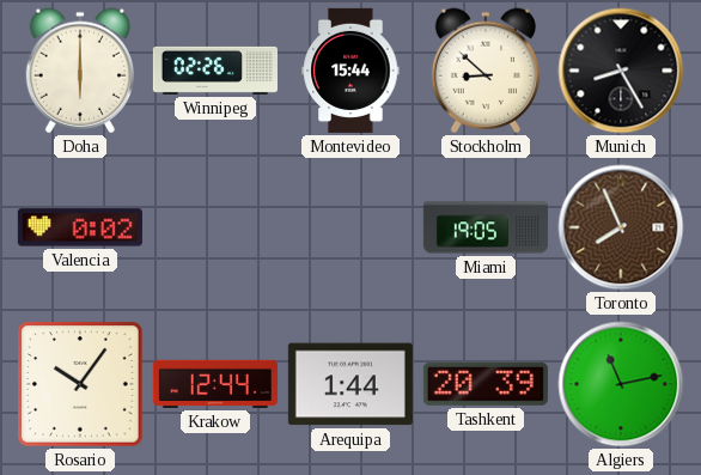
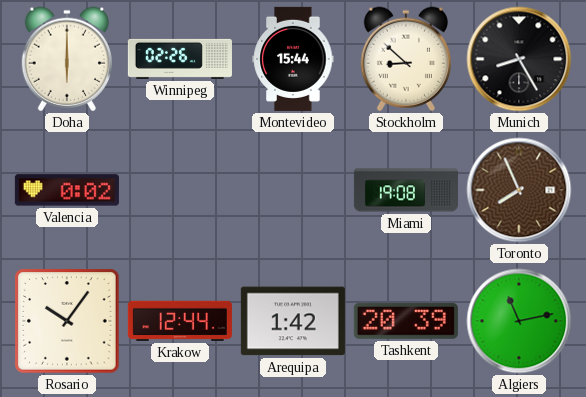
Miami: 19:05 -> 19:08
Arequipa: 1:44 -> 1:42
